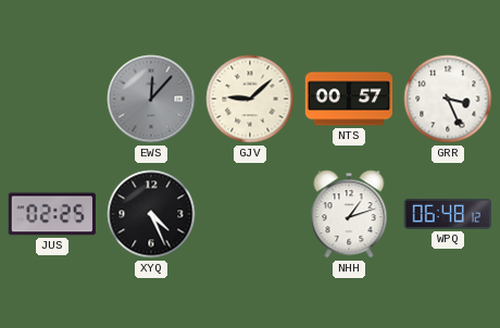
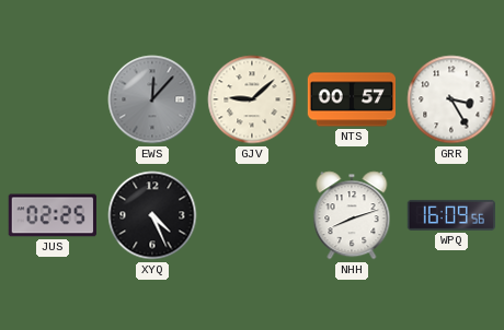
GRR: 3:26 -> 3:25
NHH: 1:12 -> 8:12
WPQ: 06:48 -> 16:09
